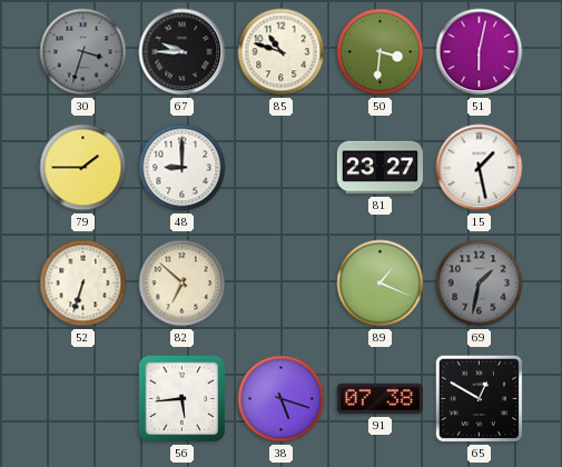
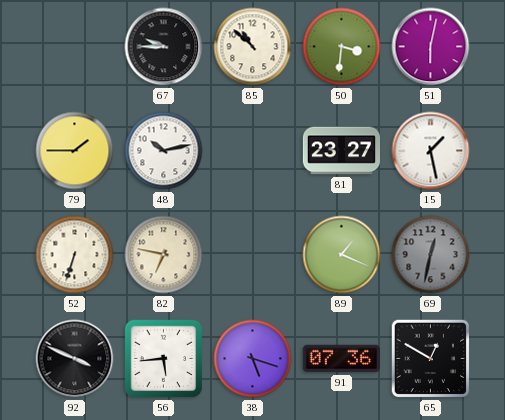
30: 3:33 -> none
85: 10:48 -> 10:52
48: 9:00 -> 10:13
82: 6:52 -> 6:47
69: 1:32 -> 12:32
92: none -> 3:49
91: 07:38 -> 07:36
